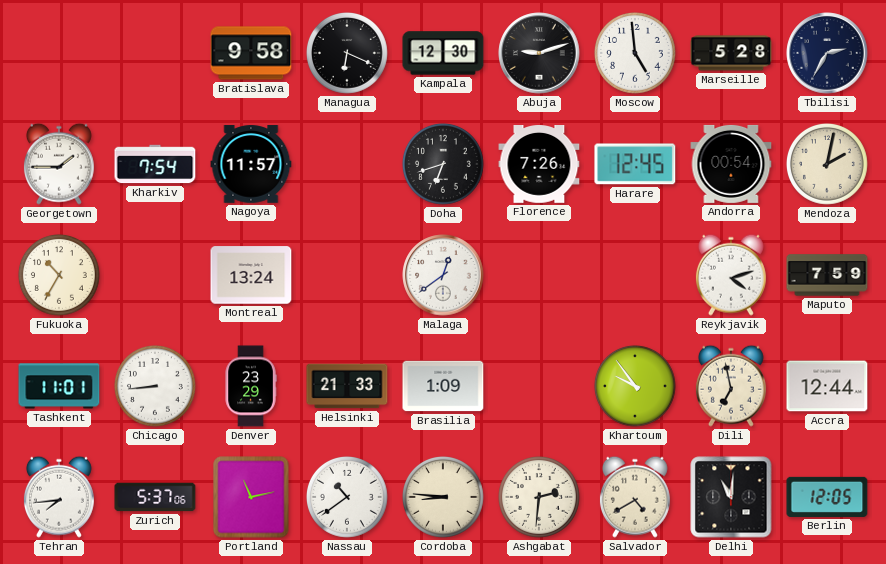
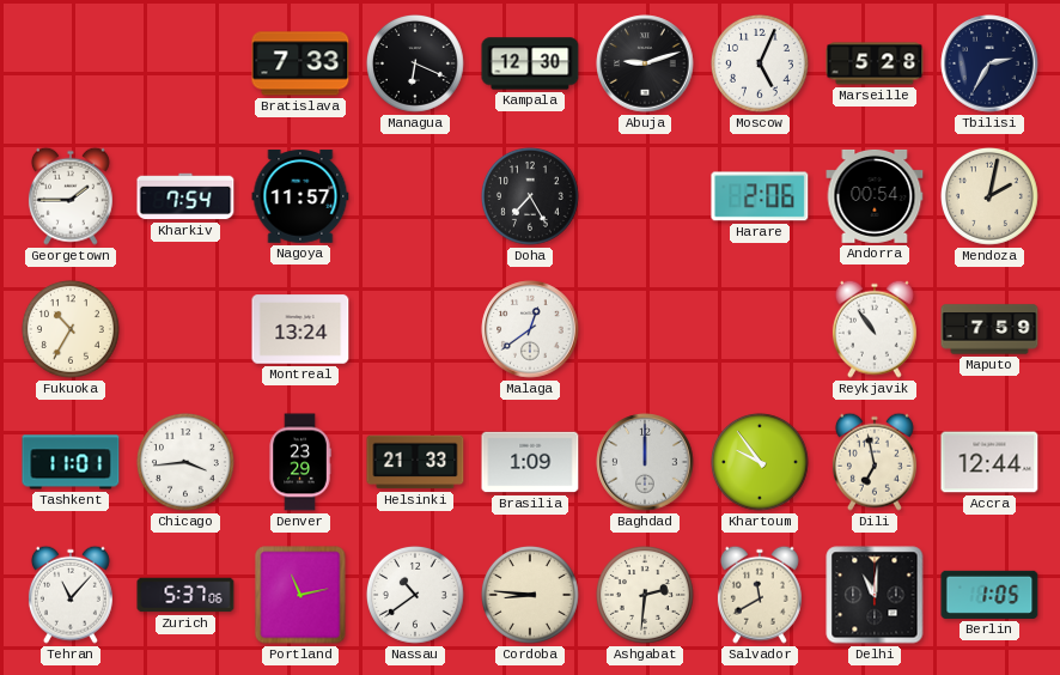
Bratislava: 9:58 -> 7:33
Moscow: 4:59 -> 5:04
Doha: 6:42 -> 7:25
Florence: 7:26 -> none
Harare: 12:45 -> 2:06
Reykjavik: 4:12 -> 10:54
Chicago: 8:44 -> 3:44
Baghdad: none -> 12:00
Tehran: 7:44 -> 11:07
Salvador: 4:40 -> 11:40
Berlin: 12:05 -> 1:05
